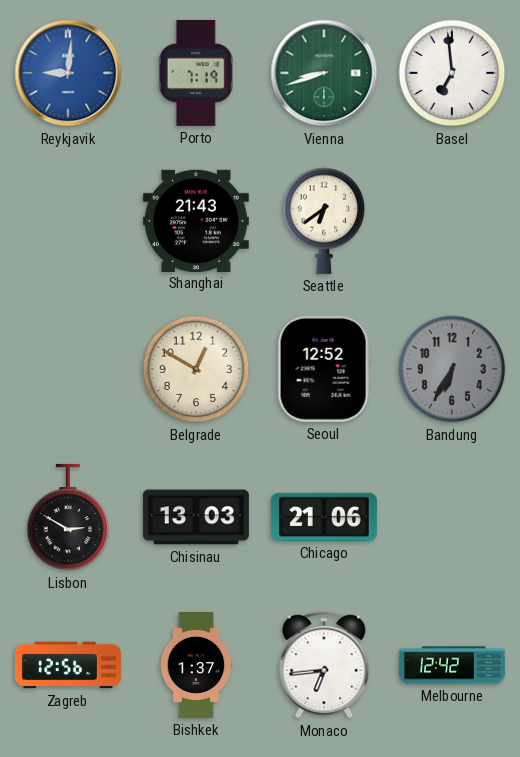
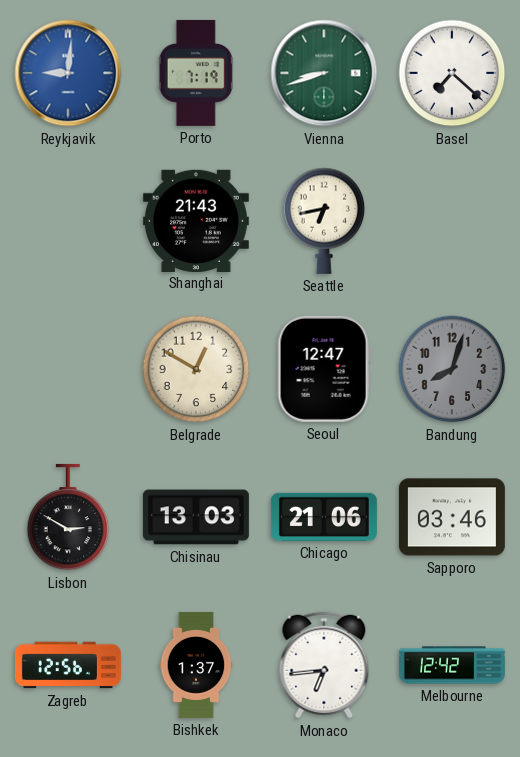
Basel: 6:59 -> 7:22
Seattle: 6:39 -> 6:43
Seoul: 12:52 -> 12:47
Bandung: 6:35 -> 8:03
Sapporo: none -> 03:46
